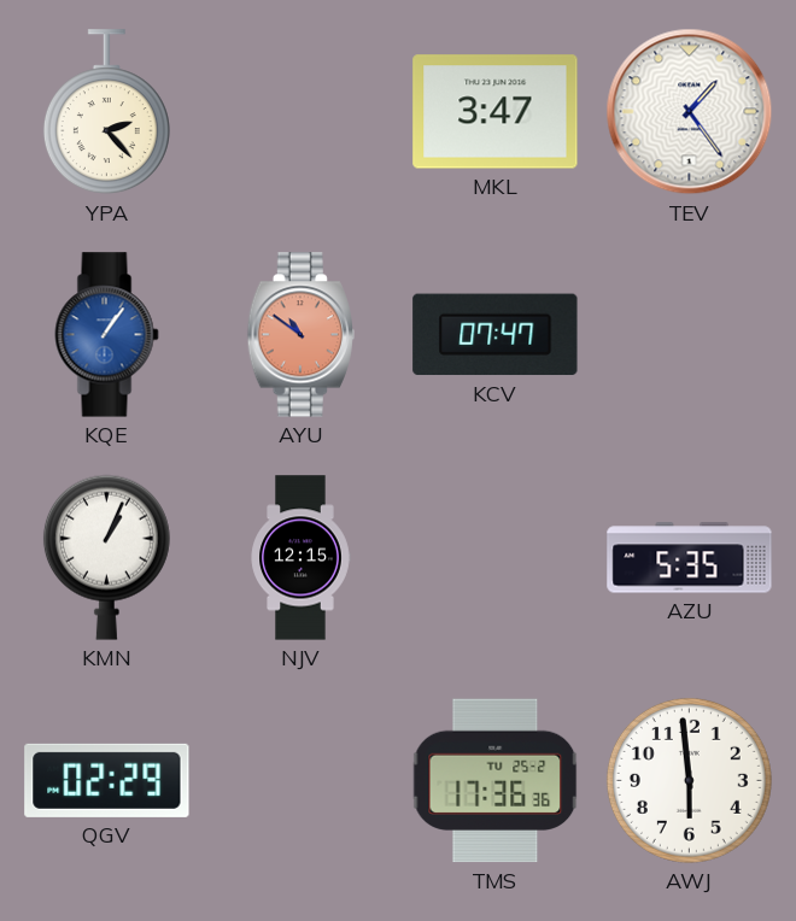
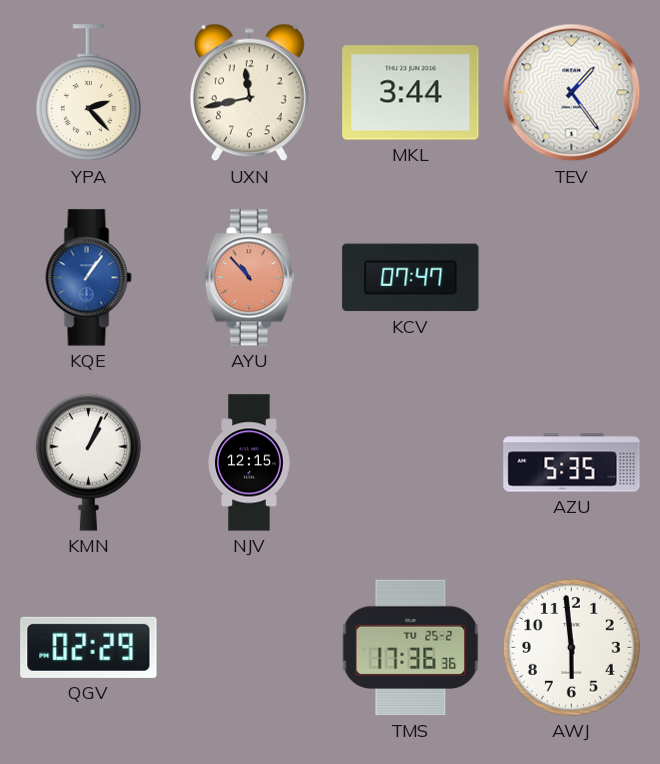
UXN: none -> 11:43
MKL: 3:47 -> 3:44
AYU: 10:51 -> 10:53
